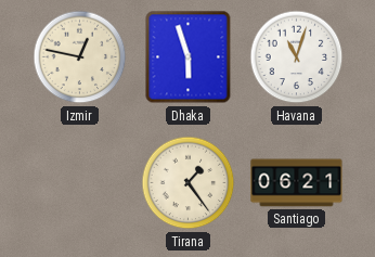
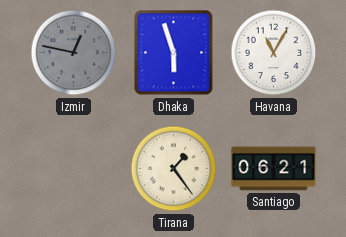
Izmir dial: cream -> grey
Havana: 11:03 -> 11:05
